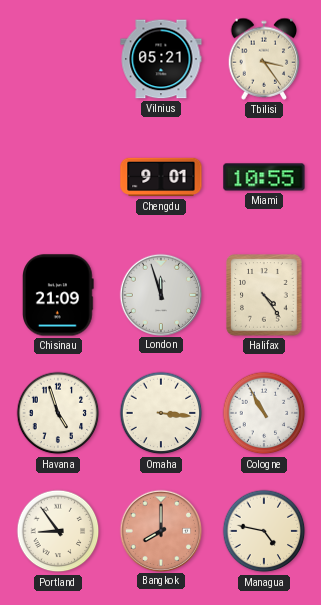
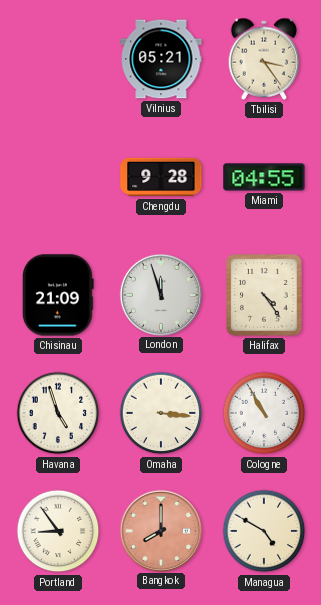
Chengdu: 9:01 -> 9:28
Miami: 10:55 -> 04:55
Managua: 4:47 -> 4:50
